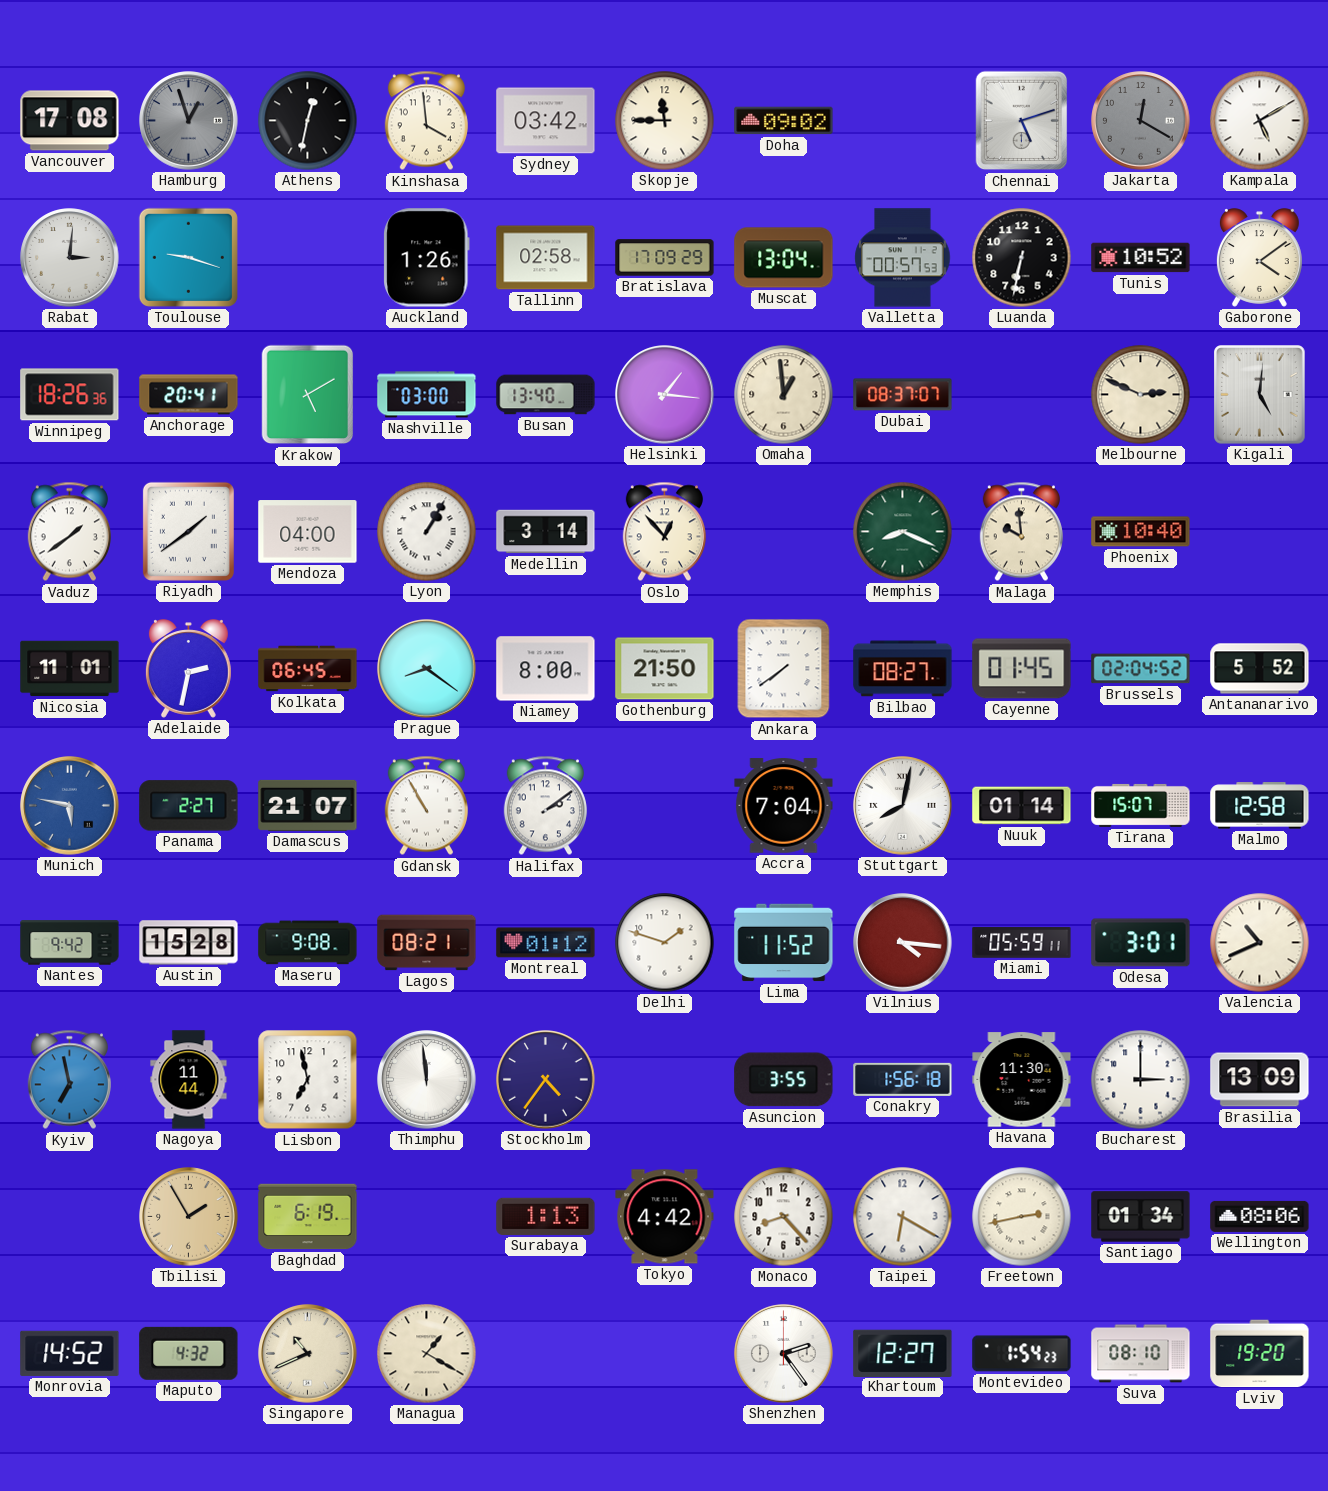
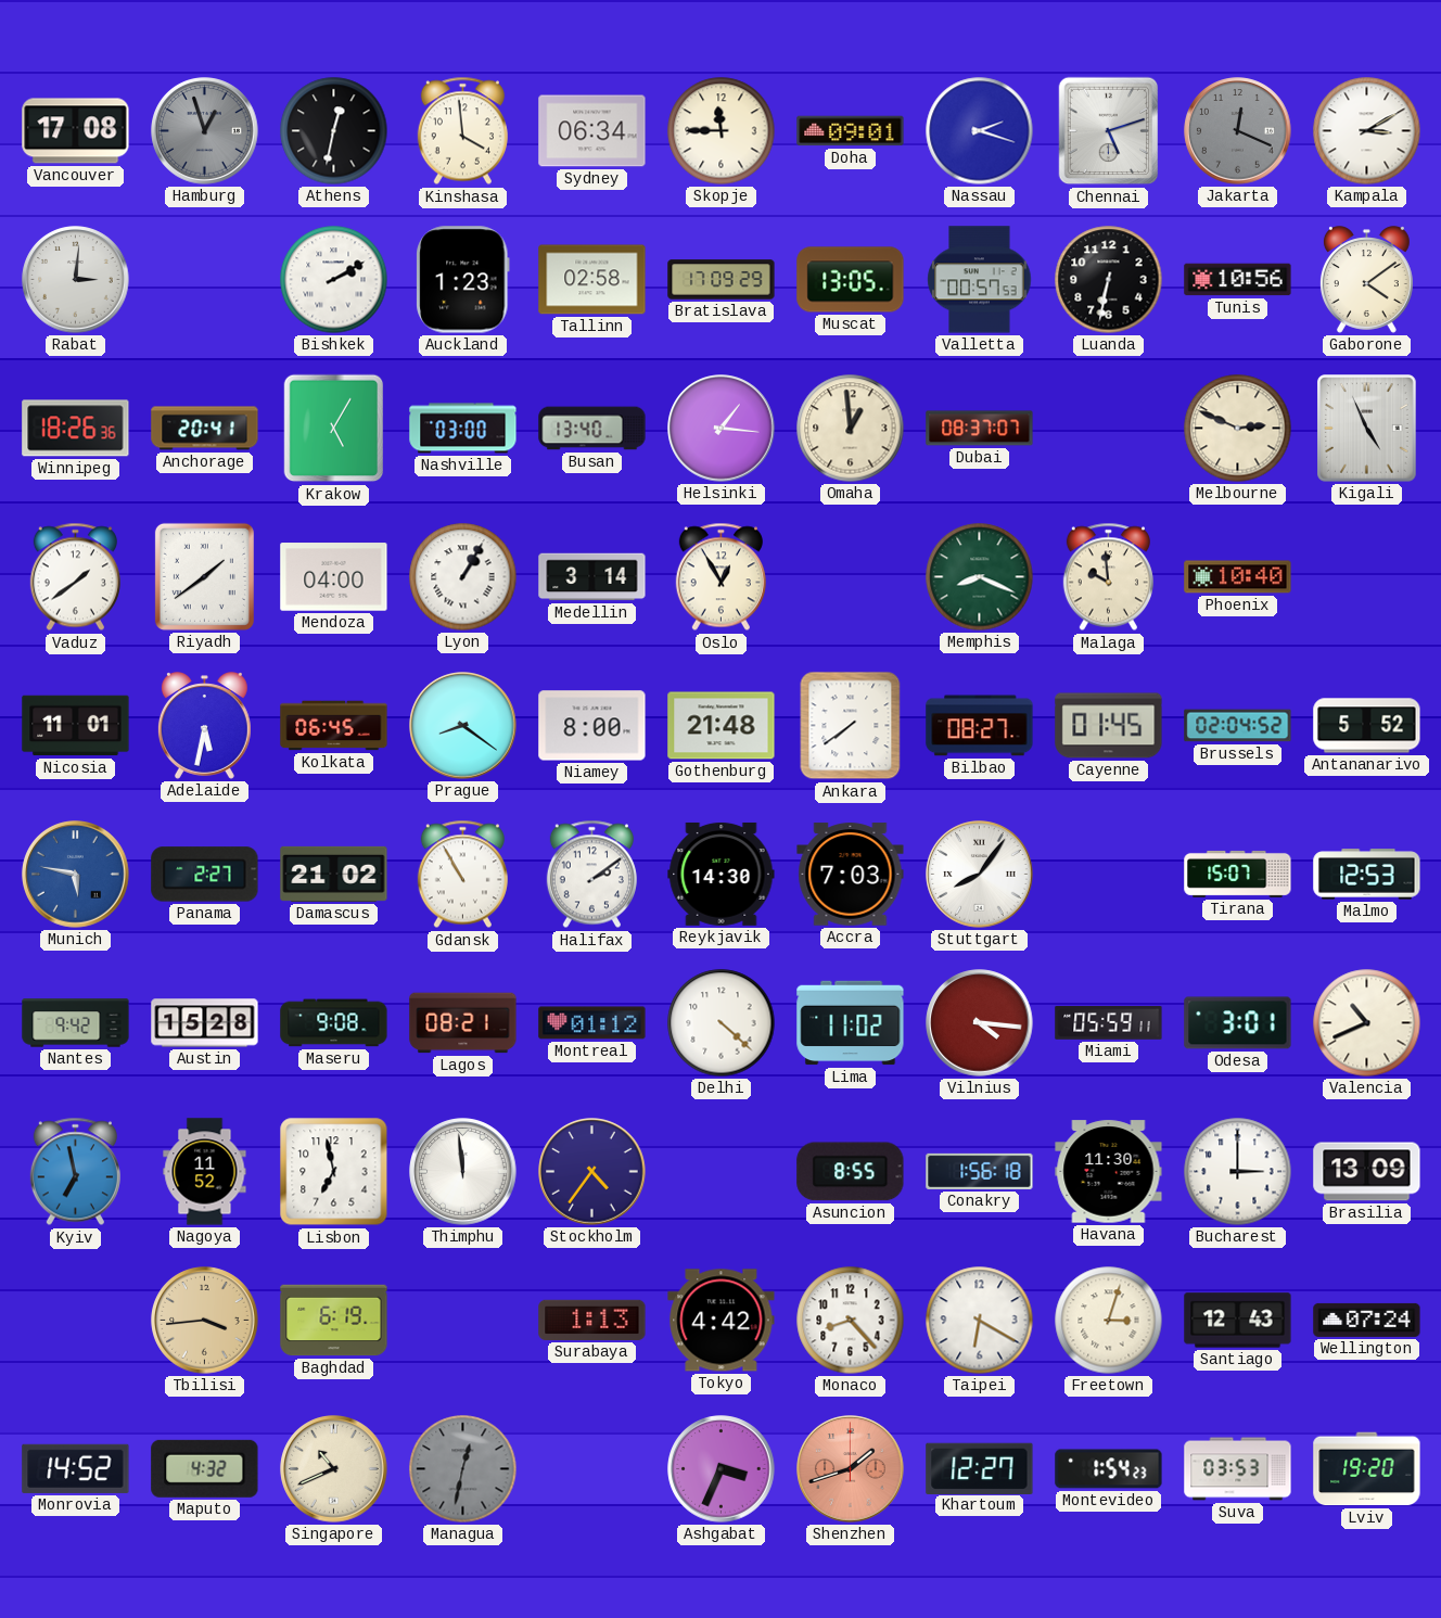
Sydney: 03:42 -> 06:34
Doha: 09:02 -> 09:01
Nassau: none -> 2:18
Jakarta: 12:20 -> 12:19
Kampala: 5:10 -> 3:10
Toulouse: 9:18 -> none
Bishkek: none -> 2:10
Auckland: 1:26 -> 1:23
Muscat: 13:04 -> 13:05
Tunis: 10:52 -> 10:56
Krakow: 5:10 -> 5:05
Kigali: 5:01 -> 4:56
Oslo: 12:53 -> 12:55
Adelaide: 2:32 -> 5:32
Gothenburg: 21:50 -> 21:48
Damascus: 21:07 -> 21:02
Reykjavik: none -> 14:30
Accra: 7:04 -> 7:03
Stuttgart: 8:02 -> 8:06
Nuuk: 01:14 -> none
Malmo: 12:58 -> 12:53
Delhi: 1:48 -> 4:22
Lima: 11:52 -> 11:02
Nagoya: 11:44 -> 11:52
Asuncion: 3:55 -> 8:55
Tbilisi: 1:55 -> 3:44
Freetown: 2:43 -> 3:03
Santiago: 01:34 -> 12:43
Wellington: 08:06 -> 07:24
Managua: 1:20 -> 12:32
Managua dial: cream -> grey
Ashgabat: none -> 3:34
Shenzhen: 2:24 -> 1:42
Shenzhen dial: white -> salmon
Suva: 08:10 -> 03:53
